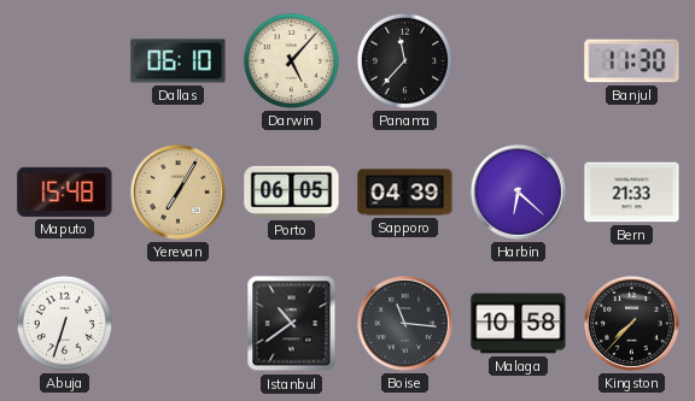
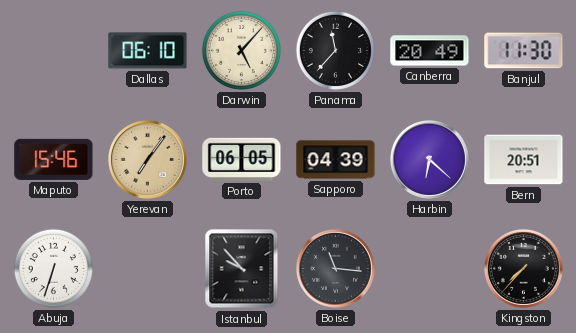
Canberra: none -> 20:49
Maputo: 15:48 -> 15:46
Yerevan: 7:05 -> 7:06
Bern: 21:33 -> 20:51
Istanbul: 10:39 -> 9:53
Malaga: 10:58 -> none
